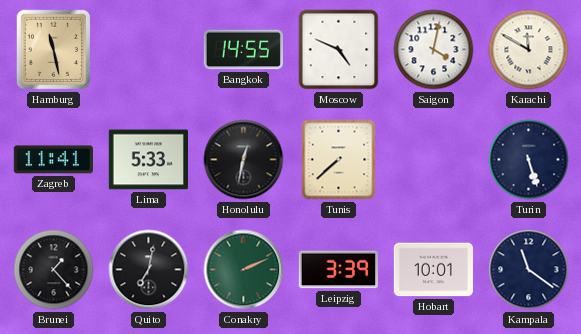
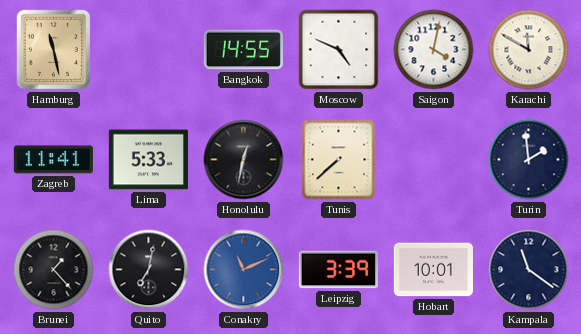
Turin: 5:27 -> 1:59
Conakry: 2:11 -> 11:11
Conakry dial: green -> blue
